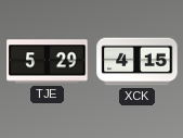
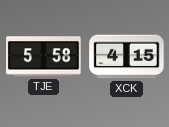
TJE: 5:29 -> 5:58
